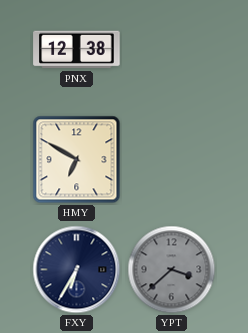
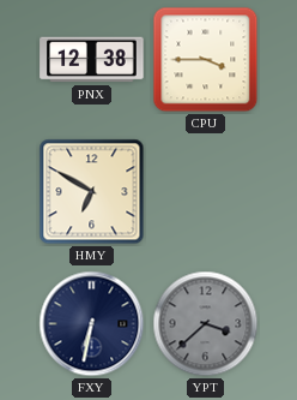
CPU: none -> 3:45
FXY: 6:35 -> 6:32
